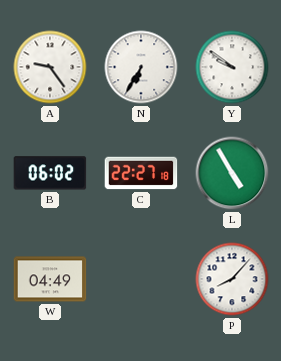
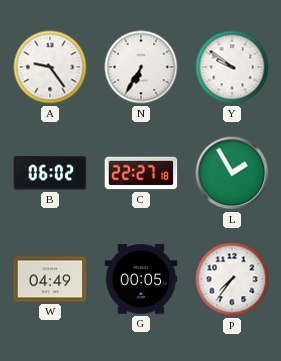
L: 4:55 -> 1:55
G: none -> 00:05
P: 8:07 -> 7:36
